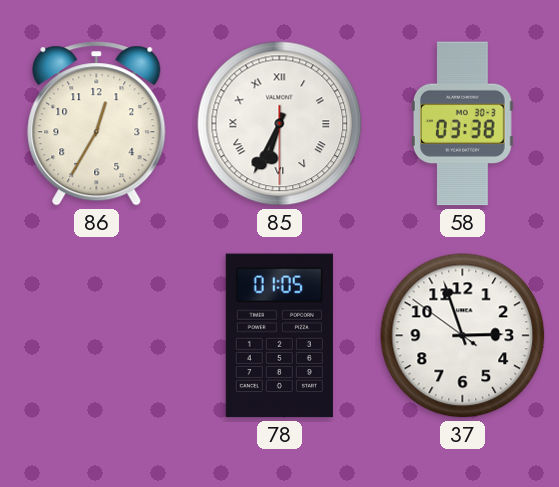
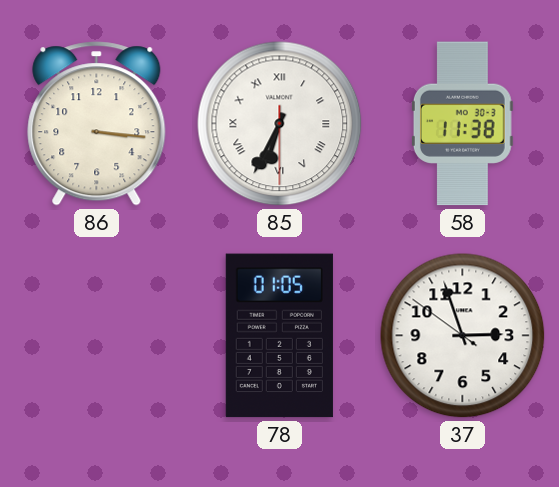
86: 12:35 -> 3:16
58: 03:38 -> 11:38
